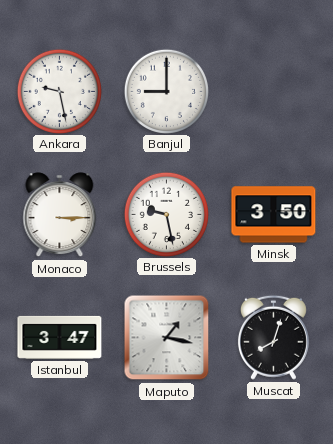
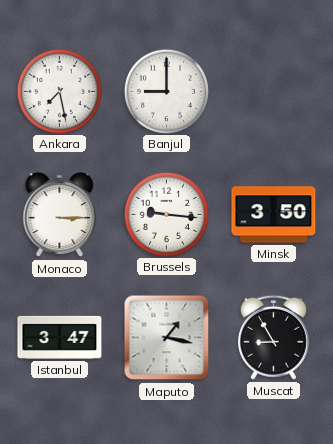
Ankara: 9:28 -> 7:28
Brussels: 9:28 -> 9:16
Muscat: 8:03 -> 8:55
